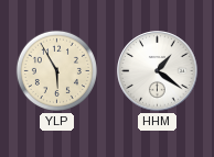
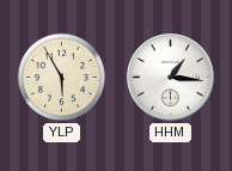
HHM: 1:21 -> 1:16
